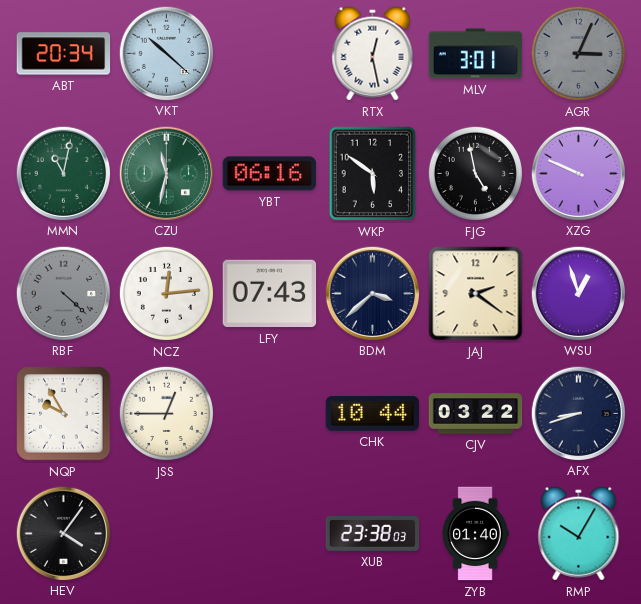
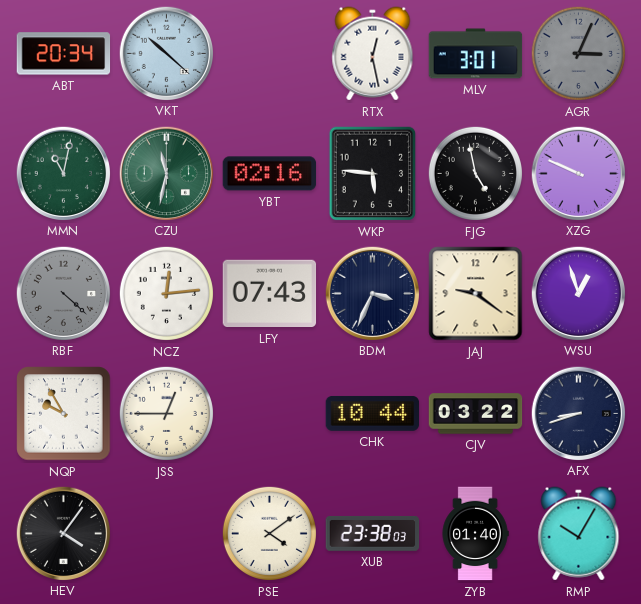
YBT: 06:16 -> 02:16
WKP: 5:51 -> 5:46
BDM: 3:38 -> 3:34
JAJ: 2:21 -> 9:21
PSE: none -> 4:09
